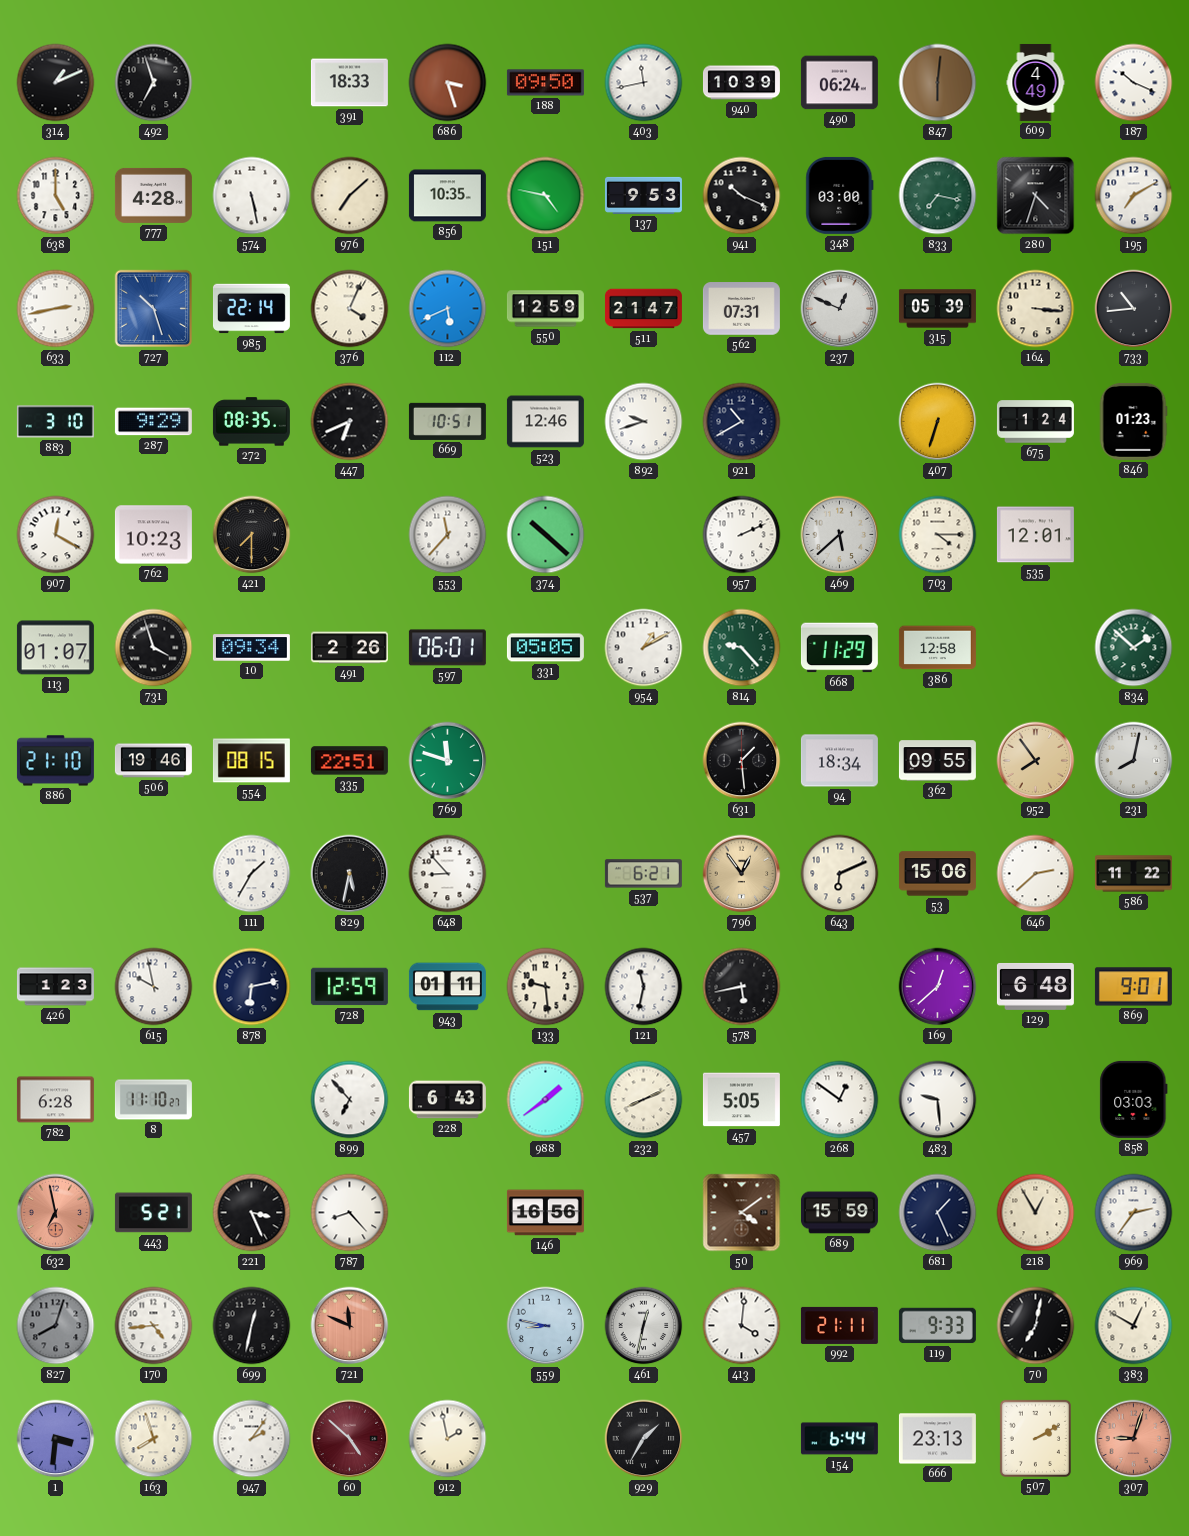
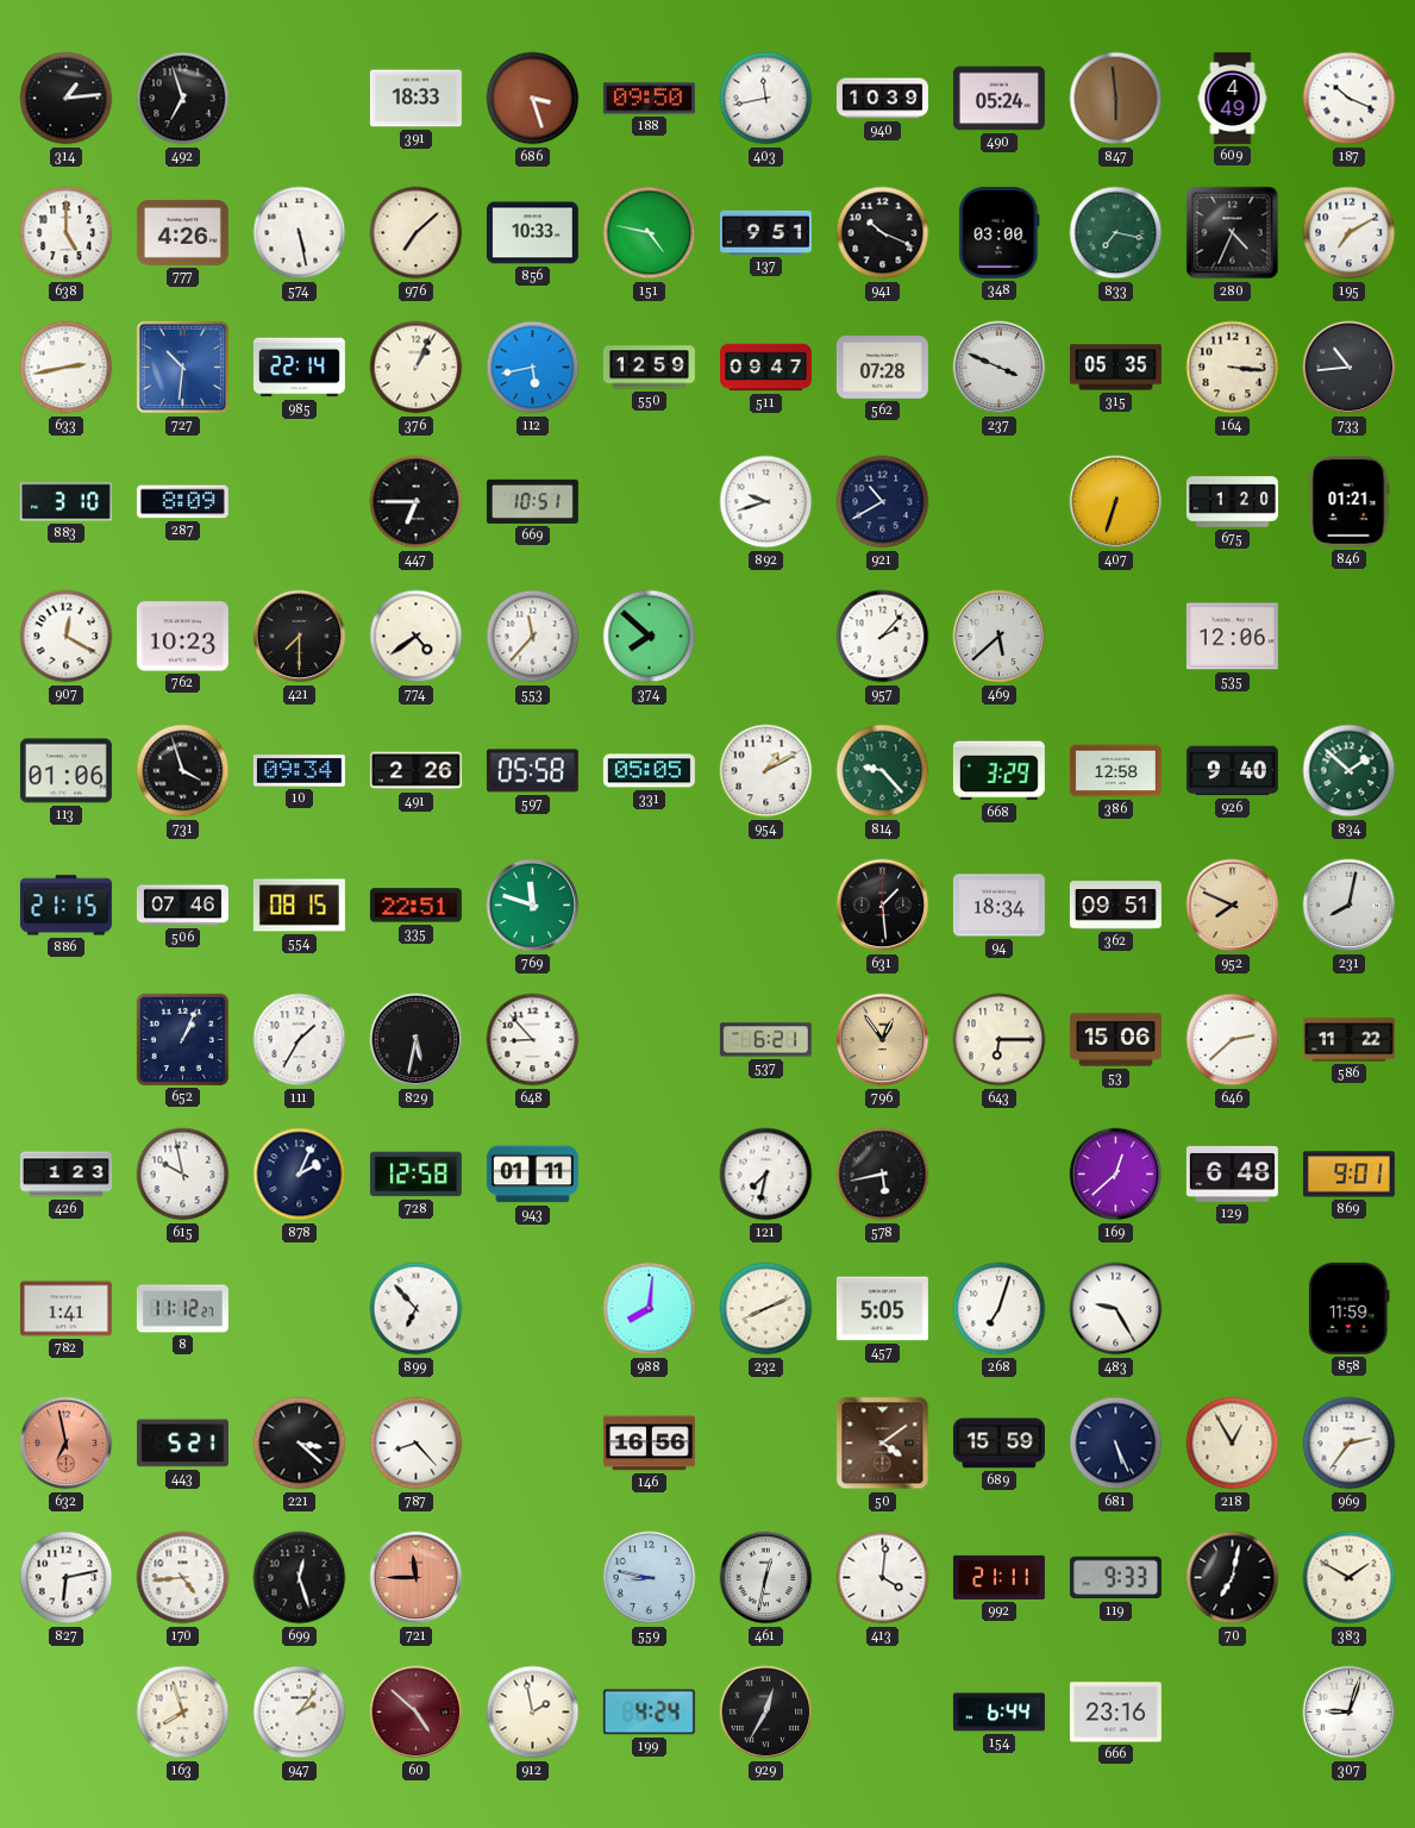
314: 1:11 -> 1:14
490: 06:24 -> 05:24
847: 6:01 -> 5:59
777: 4:28 -> 4:26
856: 10:35 -> 10:33
137: 9:53 -> 9:51
280: 4:33 -> 4:34
727: 10:27 -> 10:31
376: 4:04 -> 1:04
112: 5:41 -> 5:43
511: 21:47 -> 09:47
562: 07:31 -> 07:28
237: 12:49 -> 3:49
315: 05:39 -> 05:35
287: 9:29 -> 8:09
272: 08:35 -> none
447: 6:41 -> 6:45
523: 12:46 -> none
675: 1:24 -> 1:20
846: 01:23 -> 01:21
774: none -> 4:39
374: 10:22 -> 7:52
957: 2:11 -> 2:07
703: 4:15 -> none
535: 12:01 -> 12:06
113: 01:07 -> 01:06
597: 06:01 -> 05:58
668: 11:29 -> 3:29
926: none -> 9:40
886: 21:10 -> 21:15
506: 19:46 -> 07:46
362: 09:55 -> 09:51
952: 7:54 -> 7:49
652: none -> 1:04
643: 6:11 -> 6:15
878: 6:13 -> 2:04
728: 12:59 -> 12:58
133: 9:29 -> none
121: 11:32 -> 7:32
782: 6:28 -> 1:41
8: 11:10 -> 11:12
228: 6:43 -> none
988: 1:39 -> 8:01
268: 12:51 -> 7:03
483: 9:29 -> 9:25
858: 03:03 -> 11:59
221: 3:26 -> 3:22
681: 1:26 -> 5:26
827: 8:03 -> 6:13
827 dial: grey -> white
699: 12:32 -> 12:27
721: 11:49 -> 11:45
383: 12:50 -> 1:50
1: 3:31 -> none
199: none -> 4:24
929: 1:35 -> 12:35
666: 23:13 -> 23:16
507: 2:10 -> none
307 dial: salmon -> white
